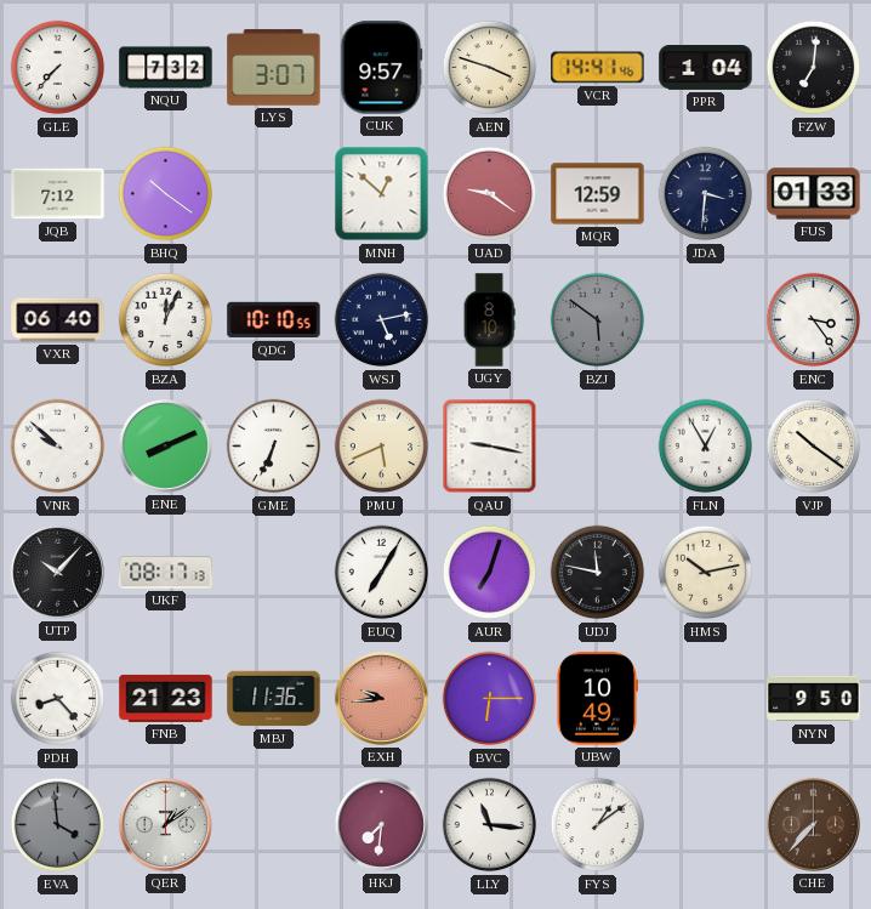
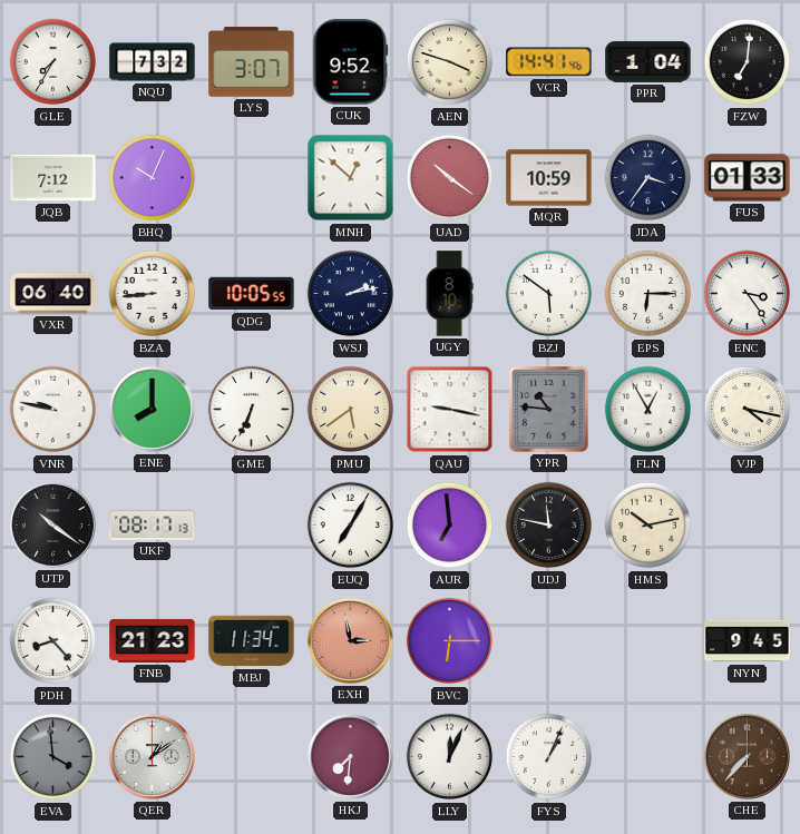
GLE: 7:37 -> 7:35
CUK: 9:57 -> 9:52
BHQ: 10:21 -> 10:04
UAD: 9:21 -> 10:21
MQR: 12:59 -> 10:59
JDA: 3:31 -> 3:36
BZA: 12:04 -> 8:44
QDG: 10:10 -> 10:05
WSJ: 5:13 -> 2:13
BZJ dial: grey -> white
EPS: none -> 6:15
VNR: 9:52 -> 9:47
ENE: 8:11 -> 8:00
PMU: 5:41 -> 5:39
YPR: none -> 10:46
VJP: 10:21 -> 4:17
UTP: 10:07 -> 10:21
AUR: 7:03 -> 6:59
MBJ: 11:36 -> 11:34
EXH: 9:44 -> 2:58
UBW: 10:49 -> none
NYN: 9:50 -> 9:45
LLY: 11:16 -> 12:04
FYS: 1:09 -> 1:04
